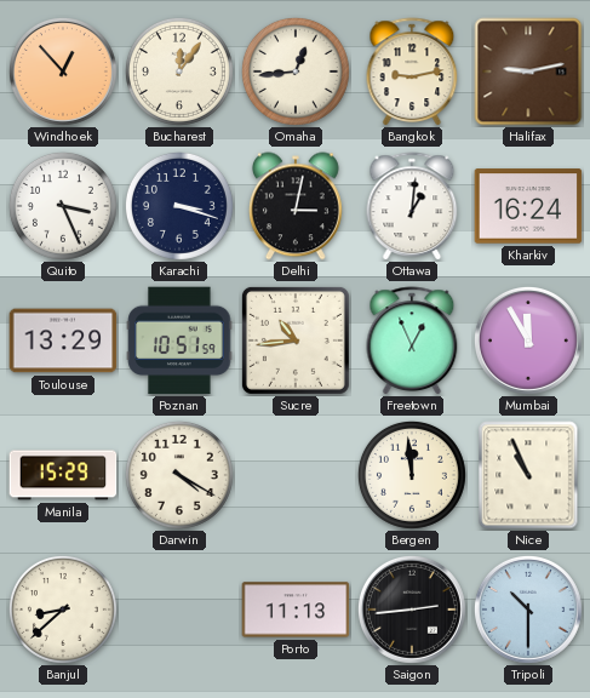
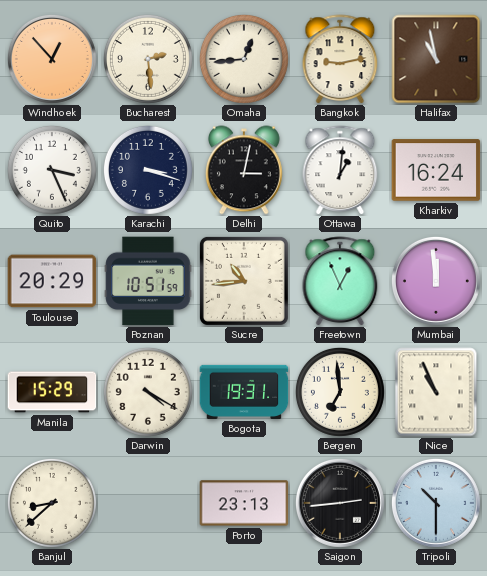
Bucharest: 12:06 -> 2:29
Halifax: 9:13 -> 10:58
Toulouse: 13:29 -> 20:29
Mumbai: 11:55 -> 11:59
Bogota: none -> 19:31
Bergen: 11:59 -> 6:59
Porto: 11:13 -> 23:13
